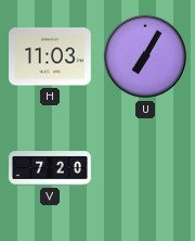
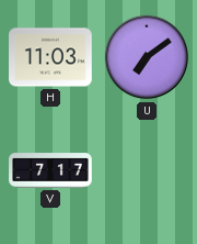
U: 7:05 -> 7:09
V: 7:20 -> 7:17
